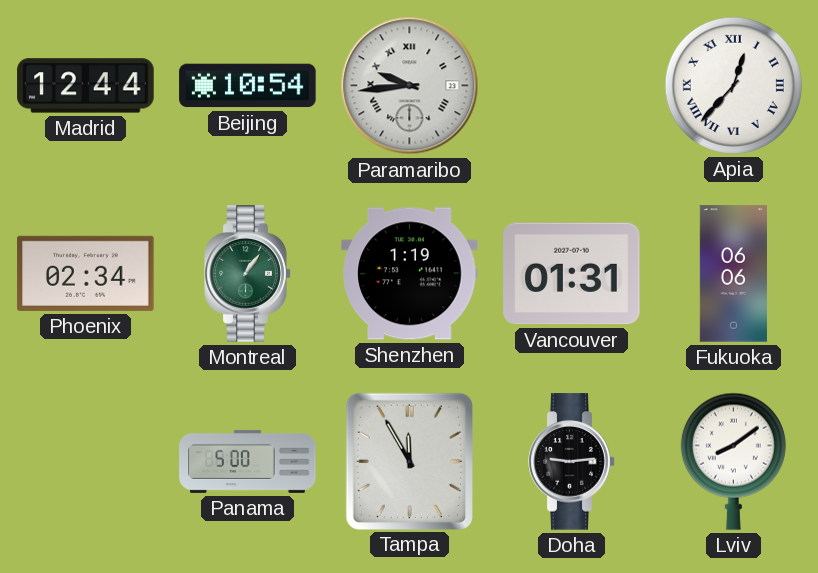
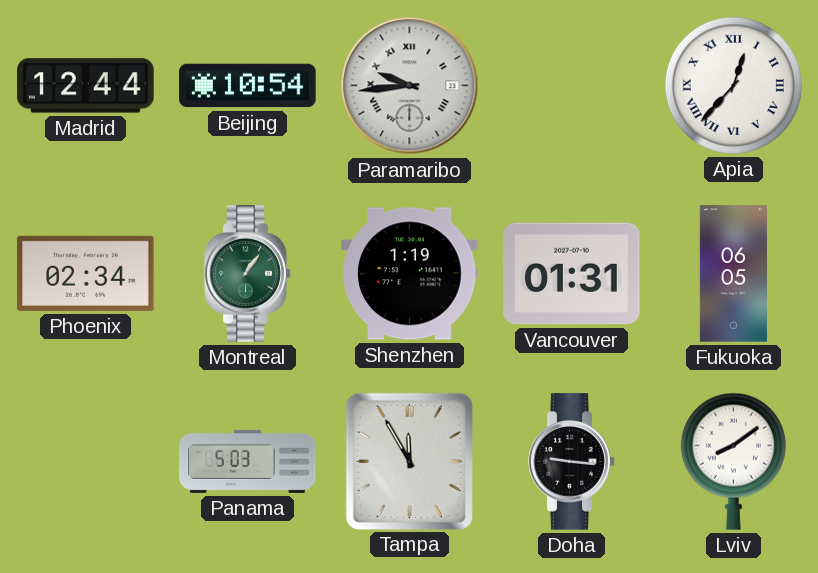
Fukuoka: 06:06 -> 06:05
Panama: 5:00 -> 5:03
Doha: 9:14 -> 9:16
